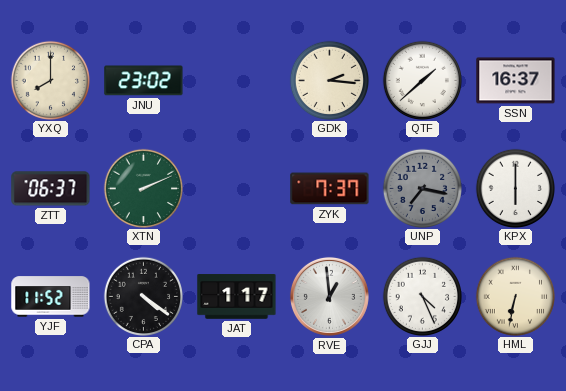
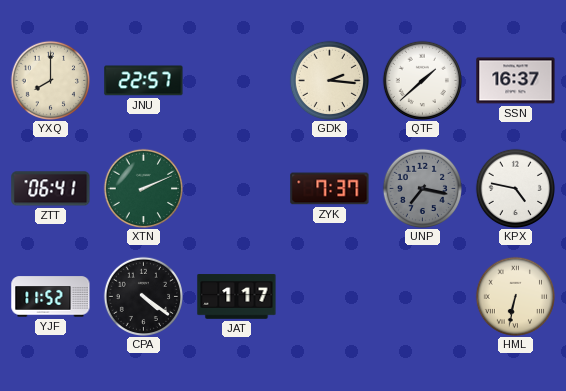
JNU: 23:02 -> 22:57
ZTT: 06:37 -> 06:41
KPX: 6:00 -> 4:47
RVE: 12:59 -> none
GJJ: 4:26 -> none
